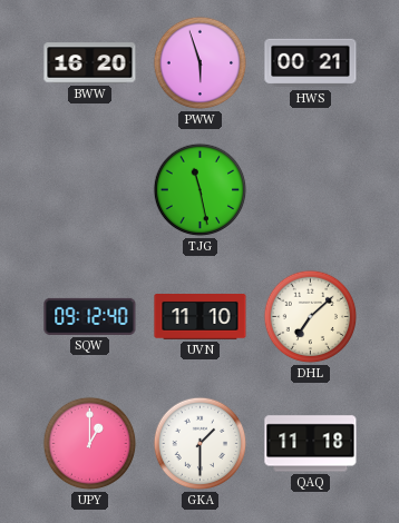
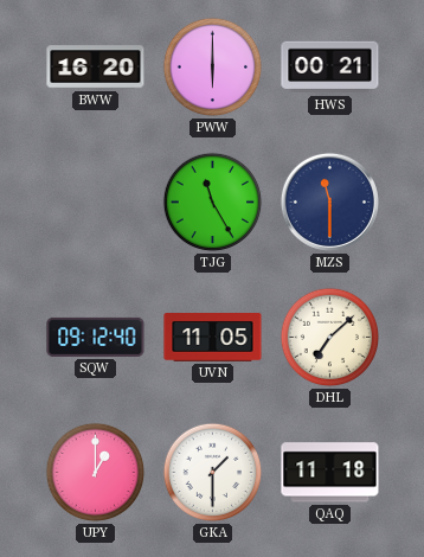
PWW: 5:57 -> 6:00
TJG: 11:28 -> 11:25
MZS: none -> 11:30
UVN: 11:10 -> 11:05
